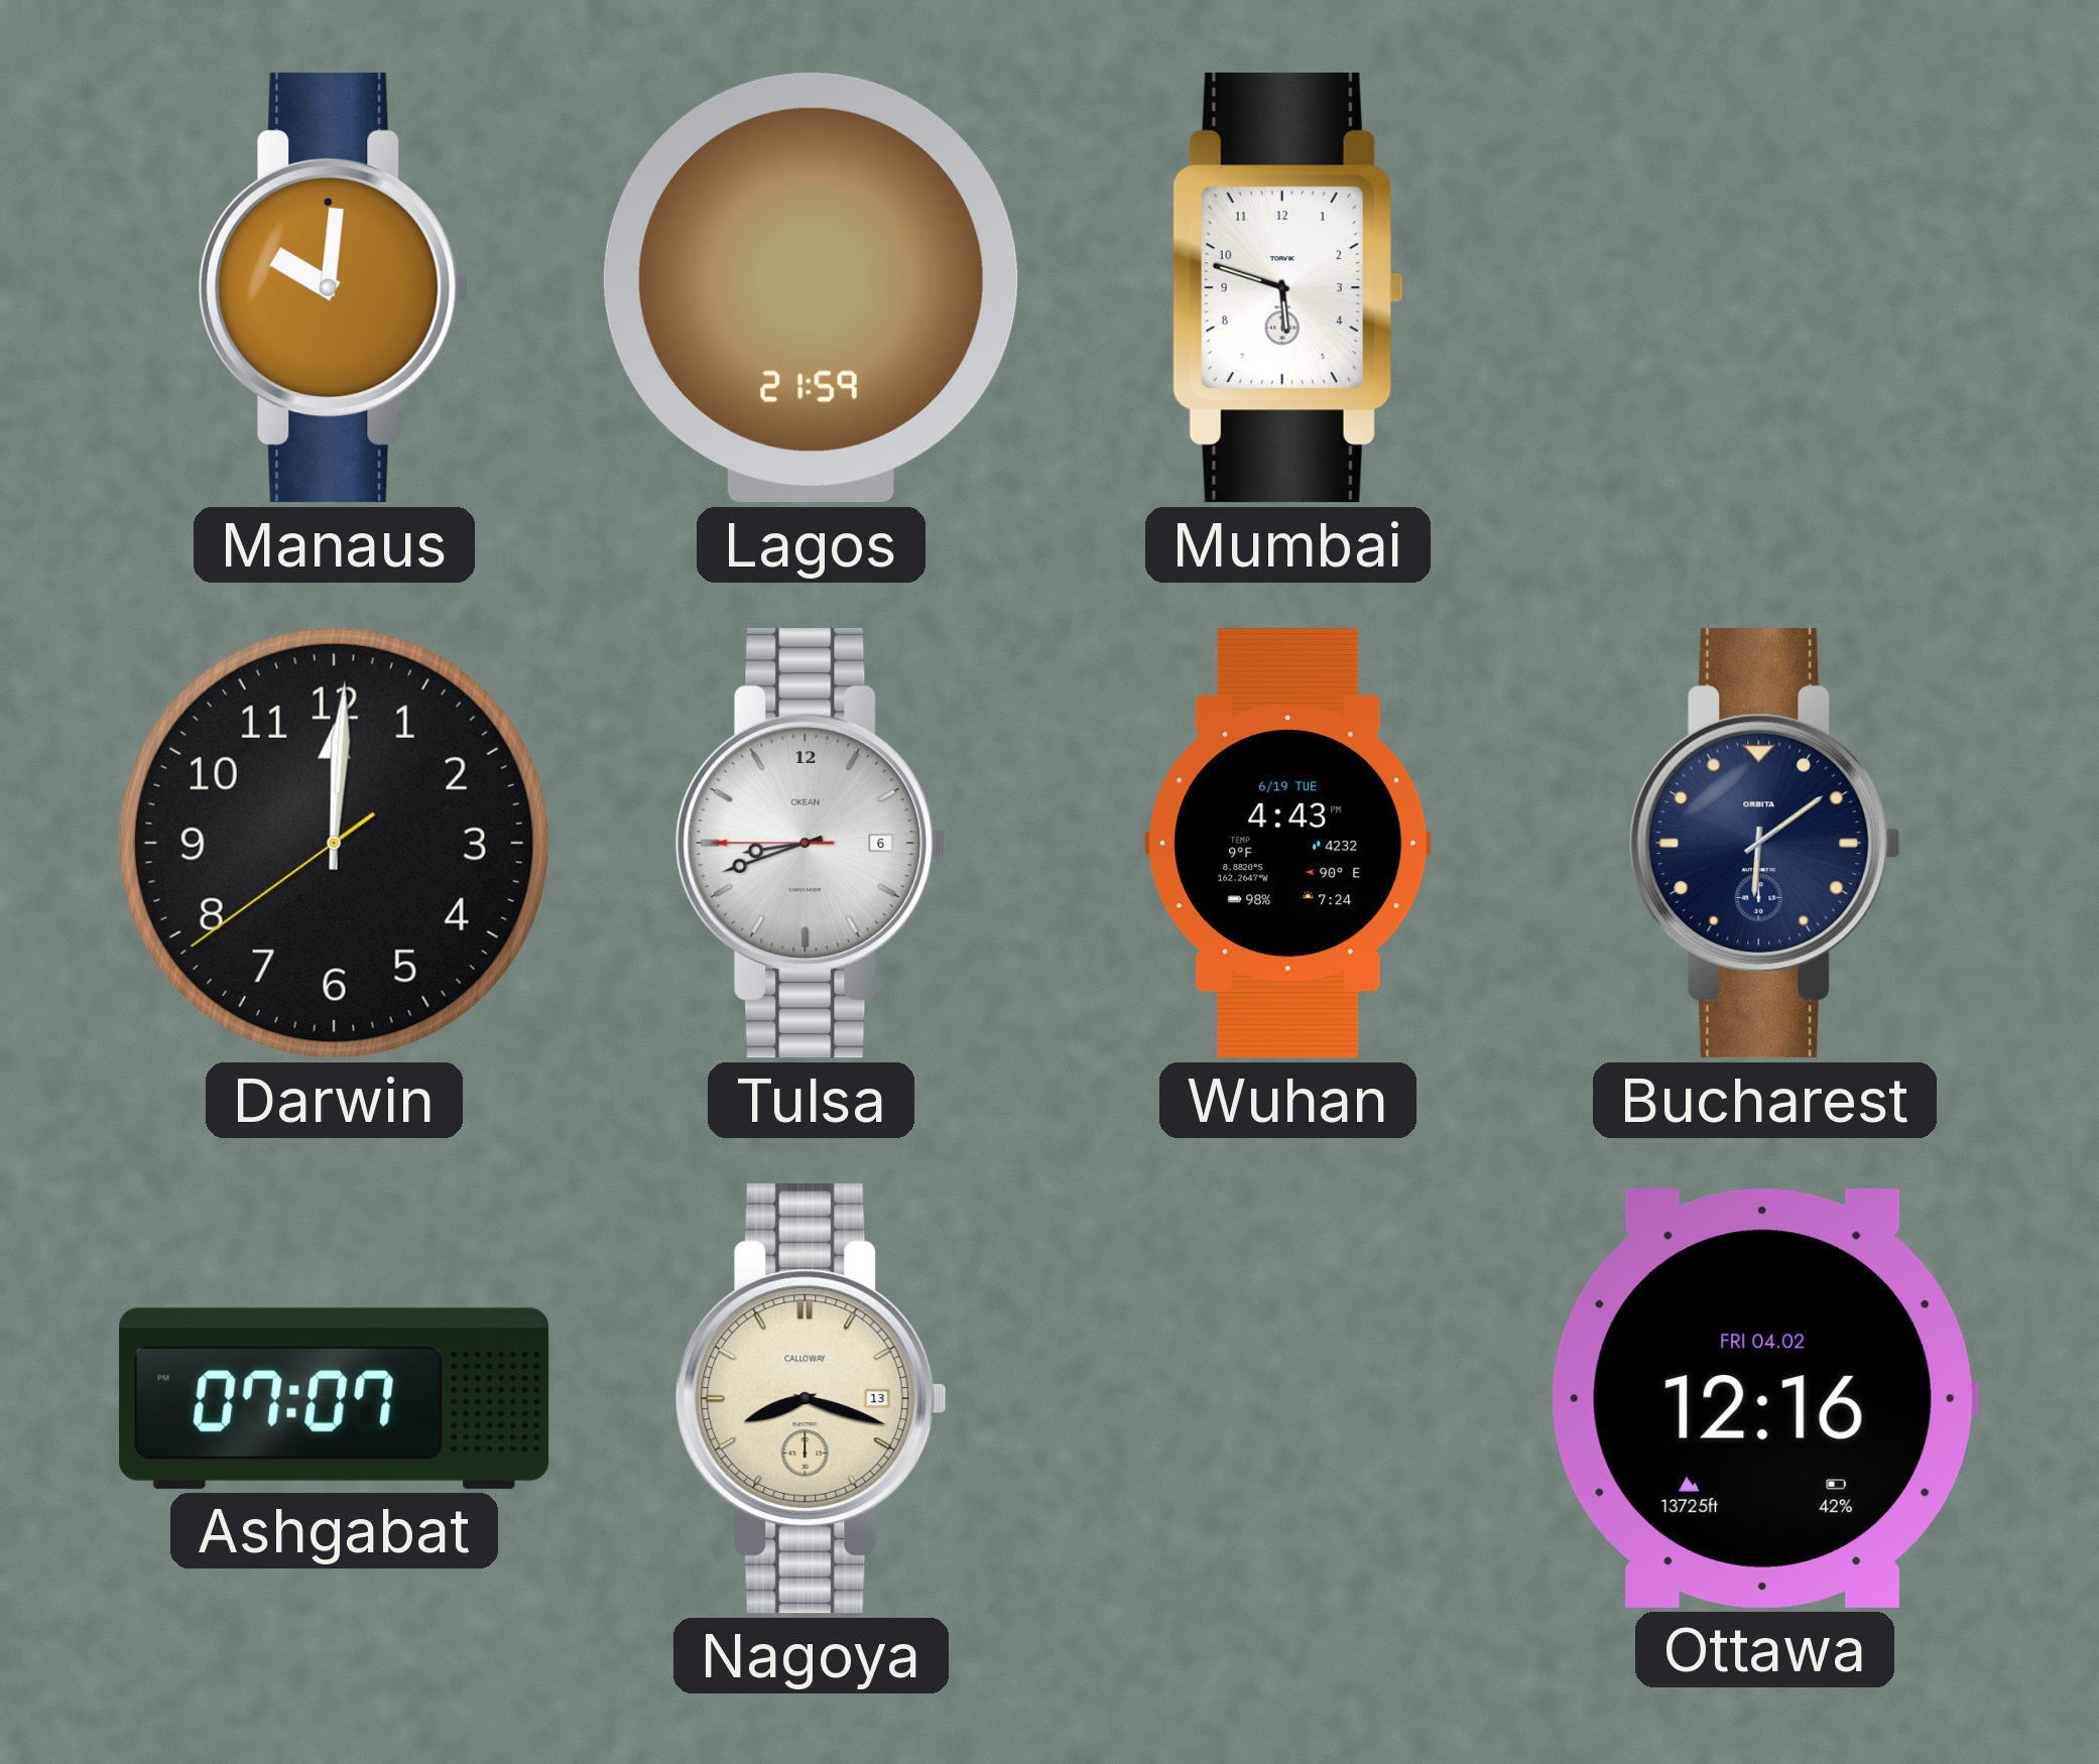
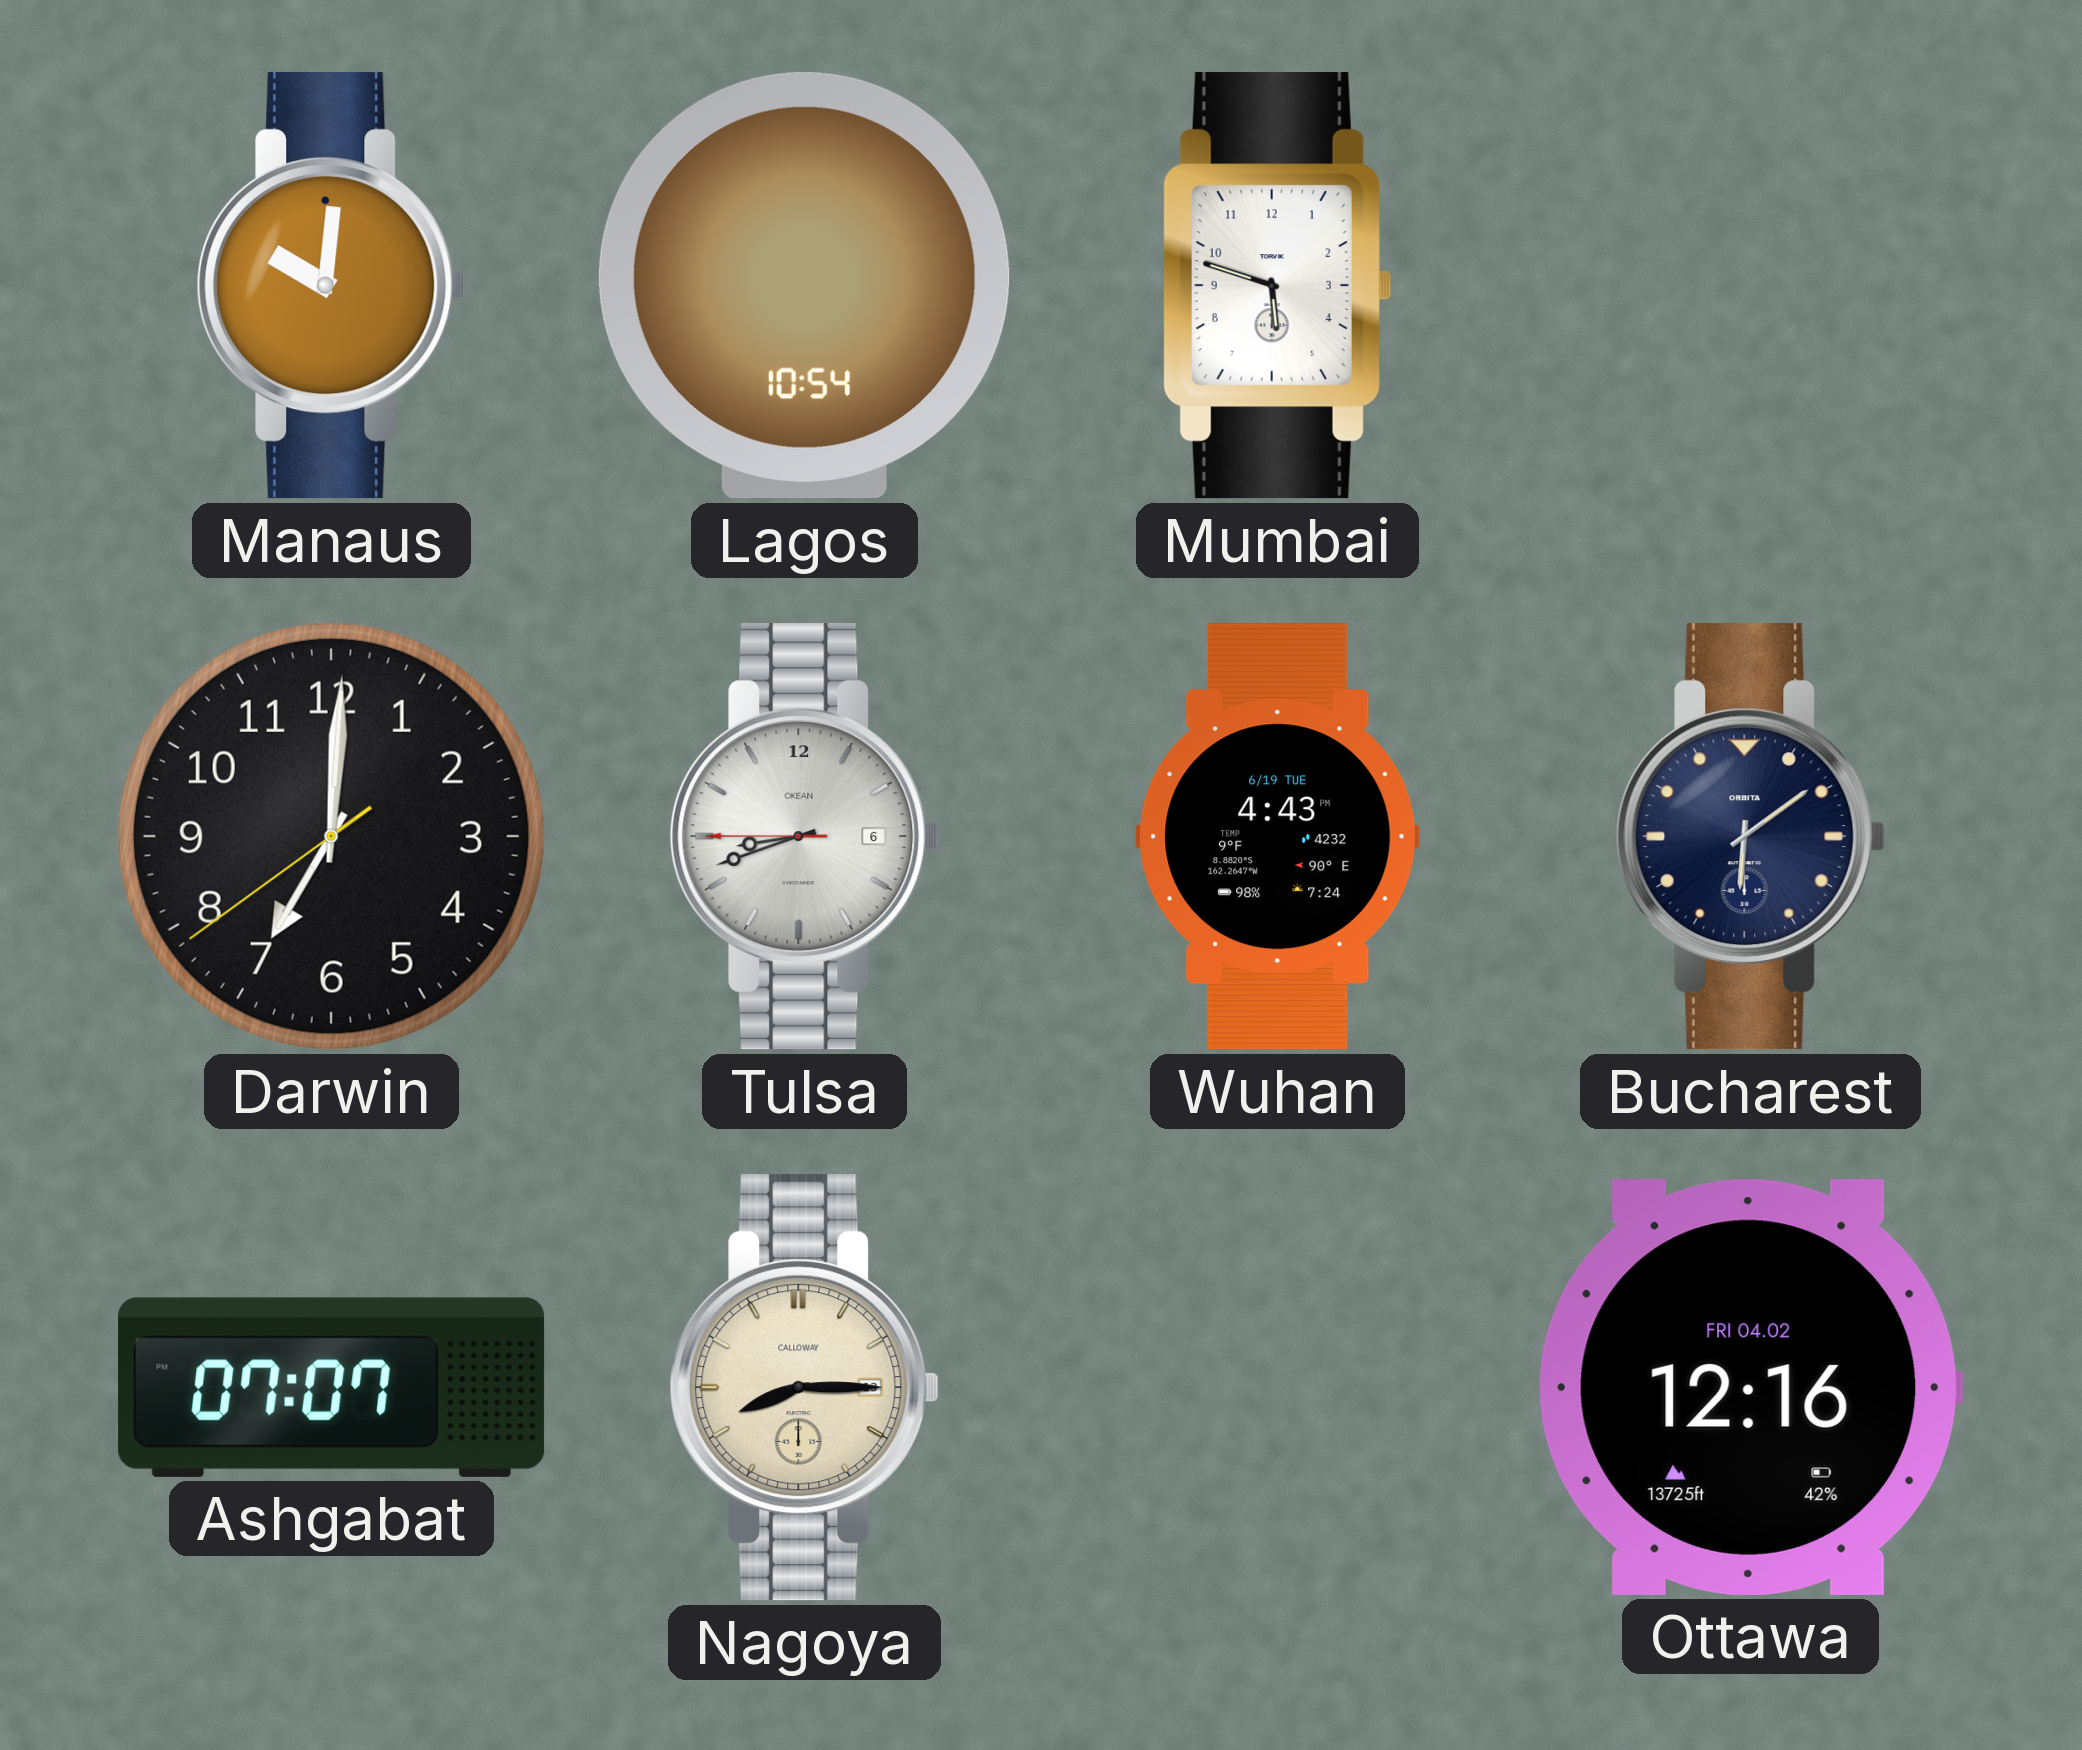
Lagos: 21:59 -> 10:54
Darwin: 12:00 -> 7:00
Nagoya: 8:18 -> 8:15
